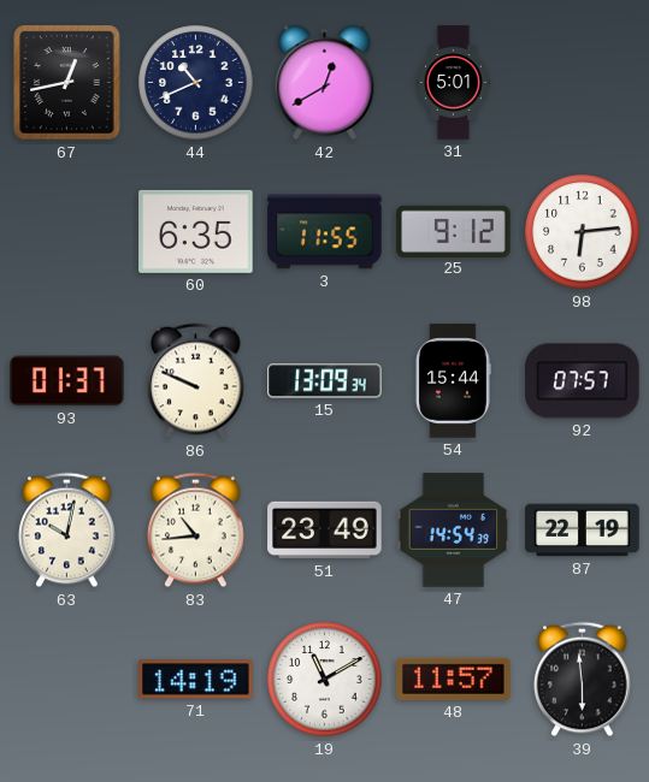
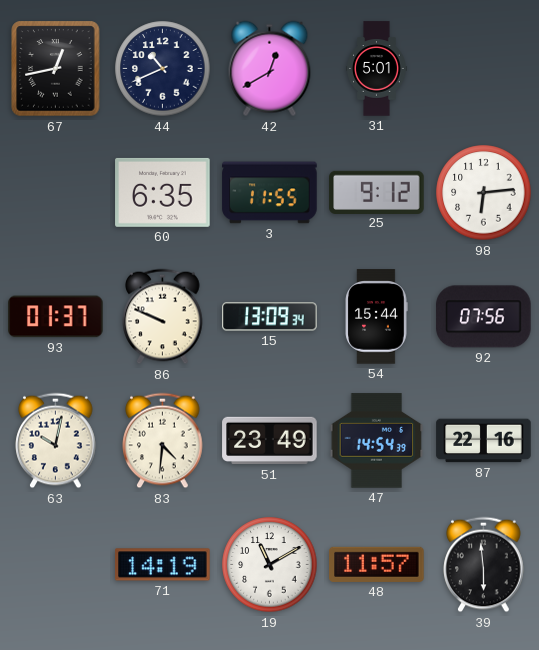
92: 07:57 -> 07:56
83: 10:44 -> 4:31
87: 22:19 -> 22:16
